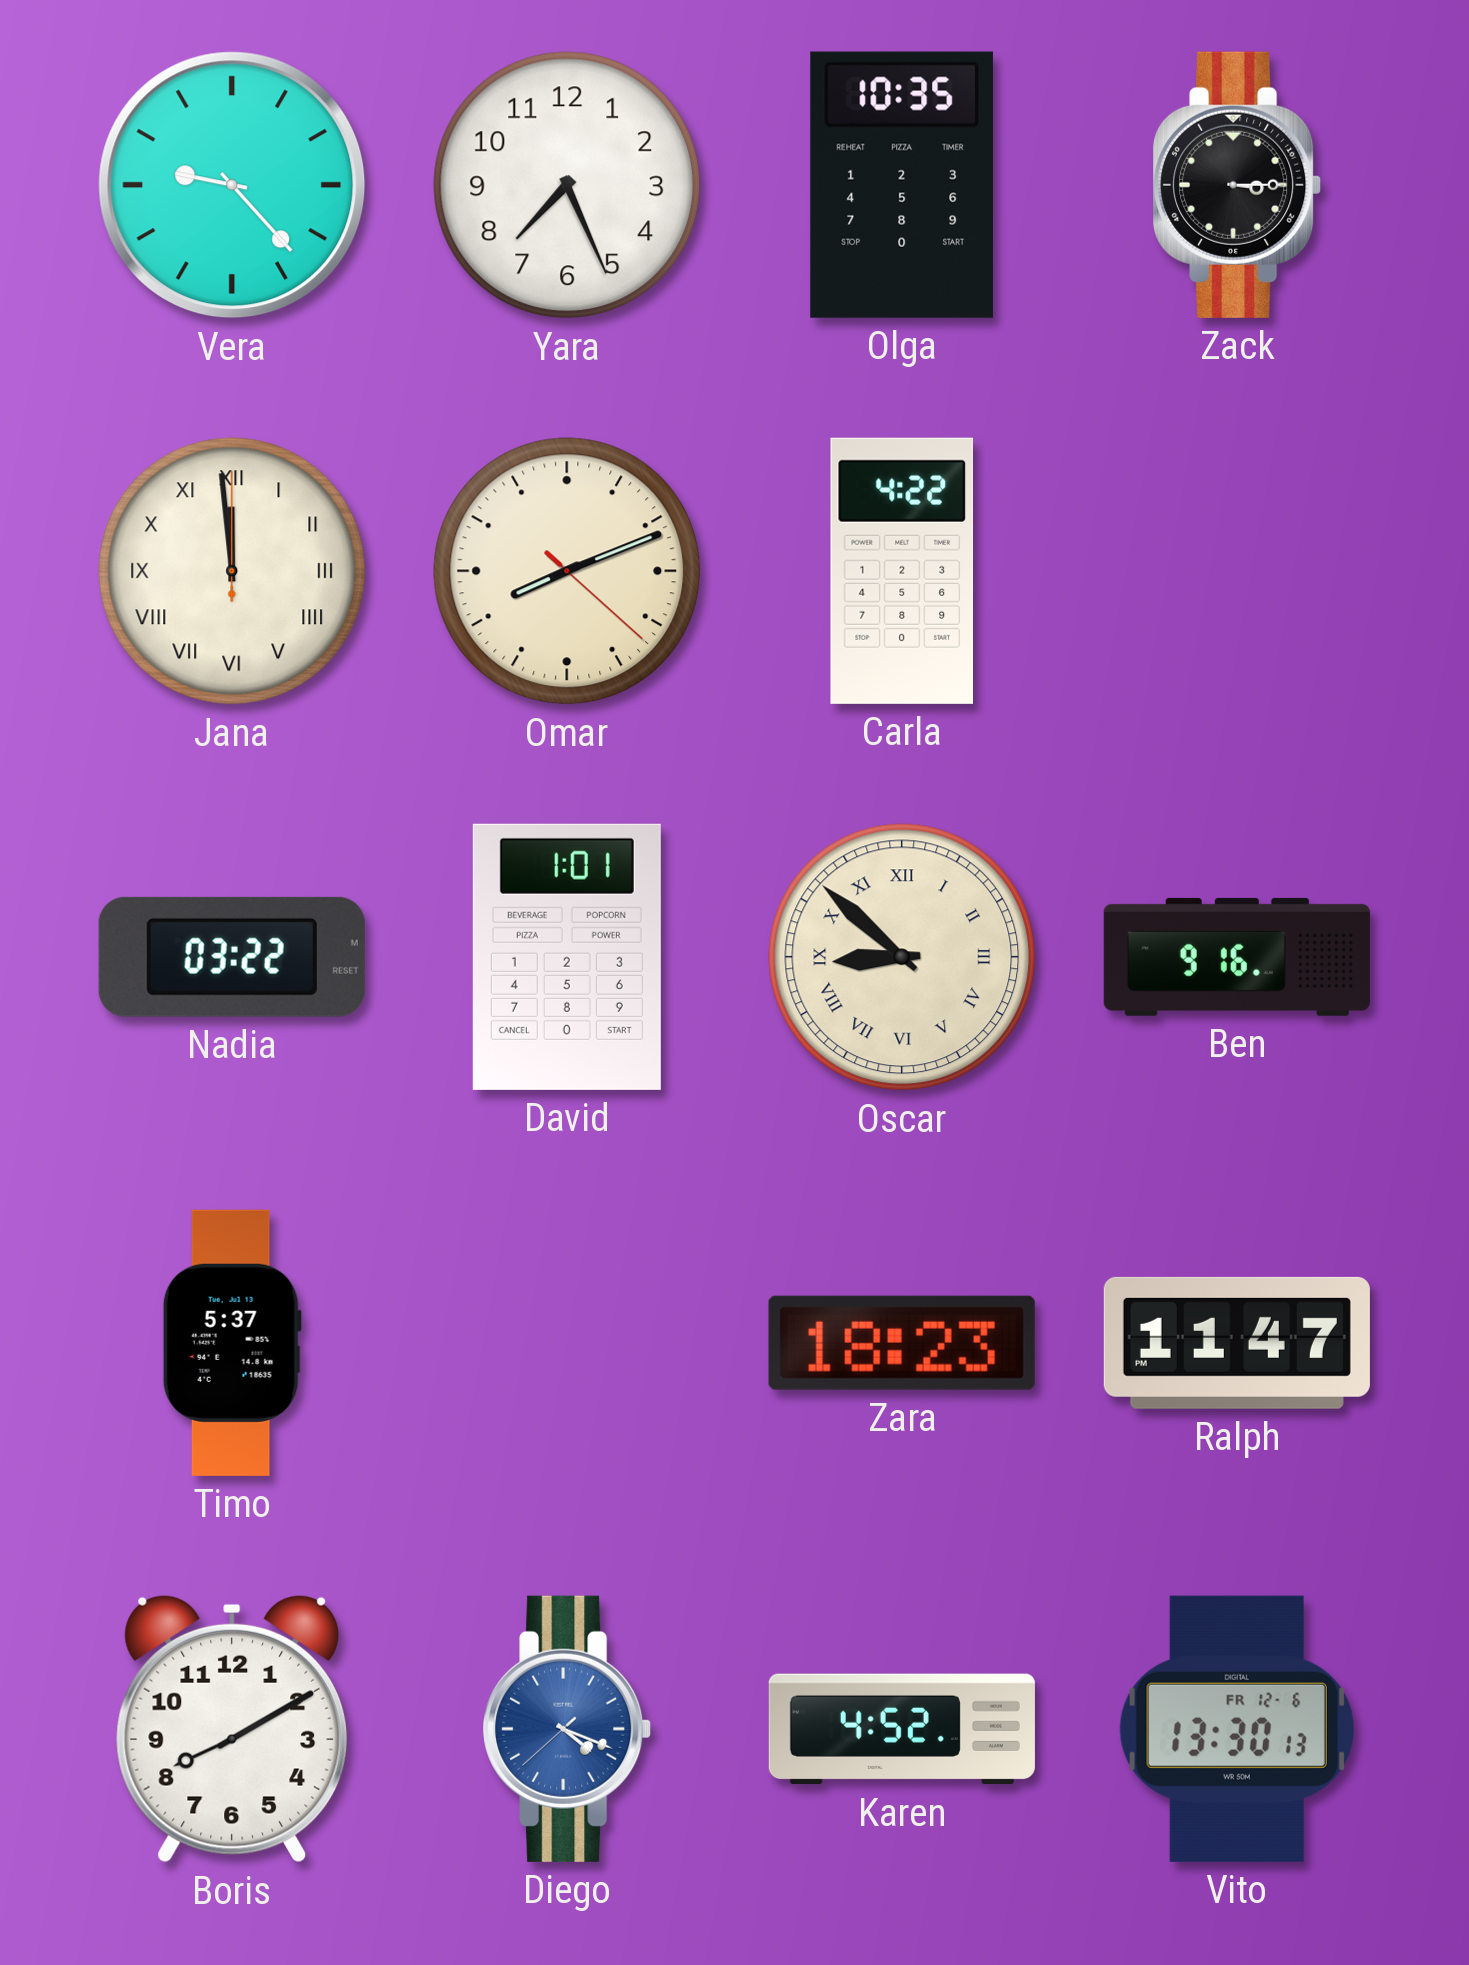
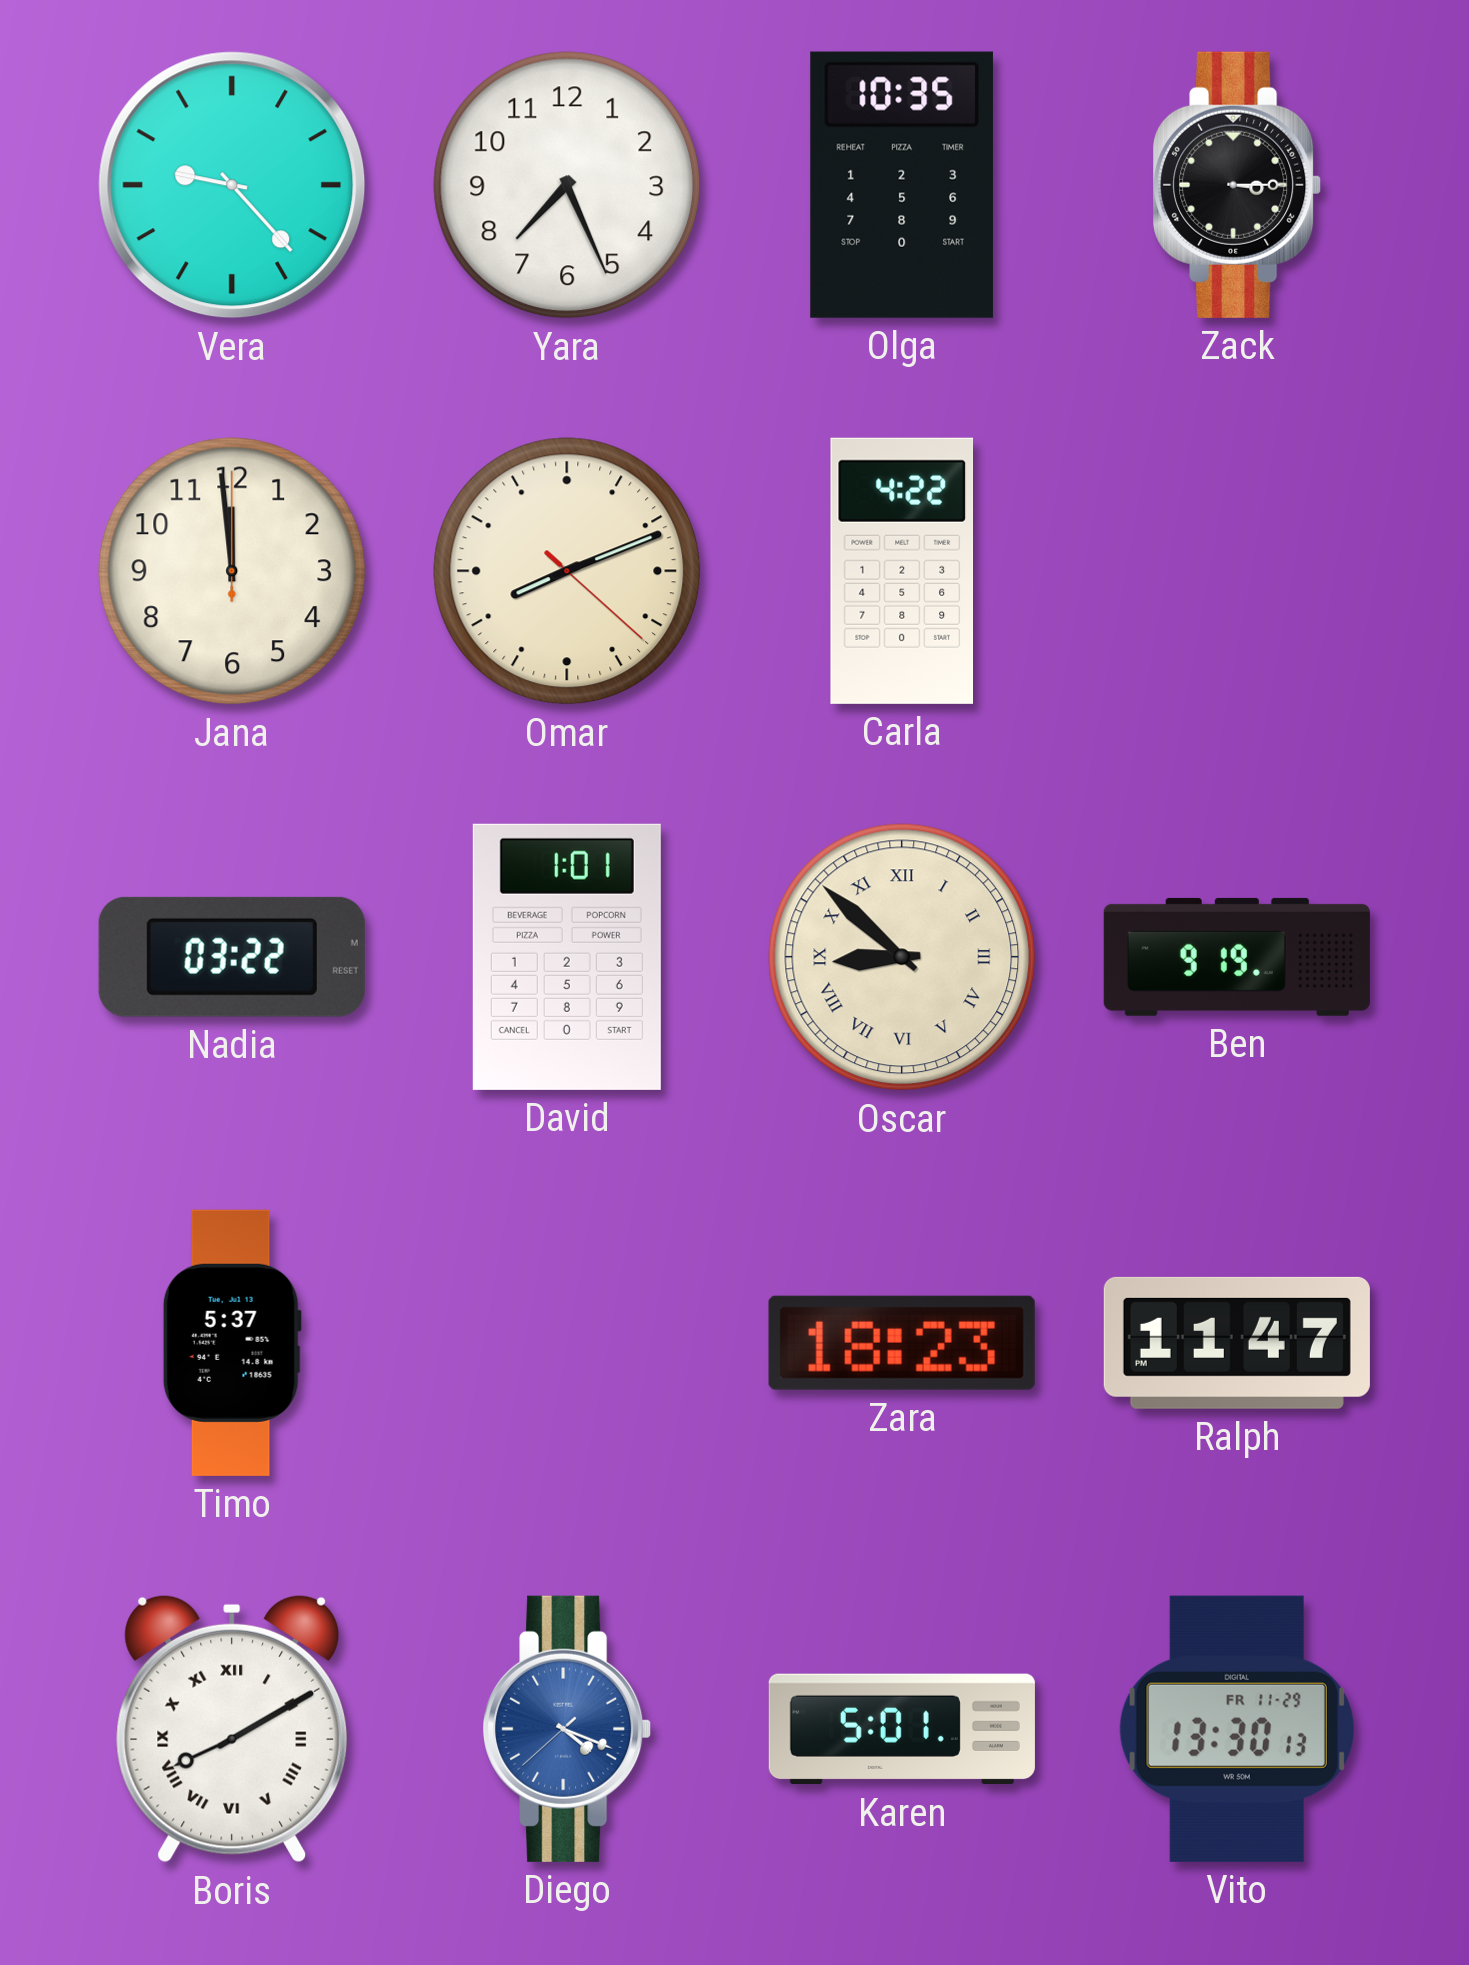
Jana numerals: Roman -> Arabic
Ben: 9:16 -> 9:19
Boris numerals: Arabic -> Roman
Karen: 4:52 -> 5:01
Vito date: FR 12-6 -> FR 11-29
